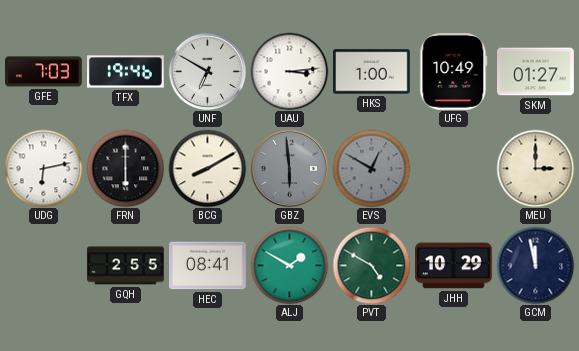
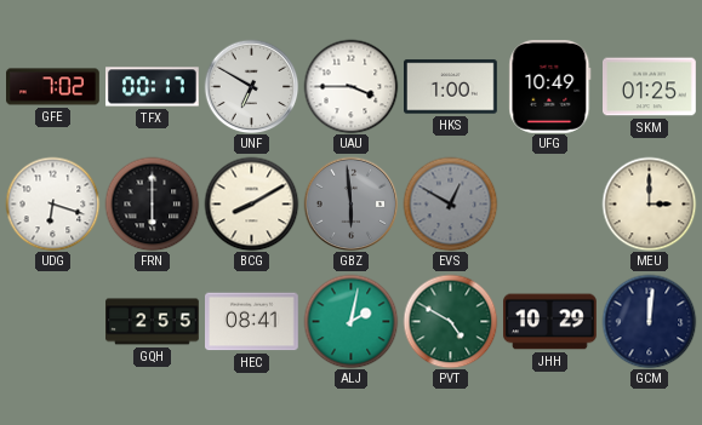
GFE: 7:03 -> 7:02
TFX: 19:46 -> 00:17
UAU: 3:14 -> 3:45
SKM: 01:27 -> 01:25
UDG: 6:13 -> 6:18
ALJ: 1:50 -> 2:02
GCM: 11:58 -> 12:01
